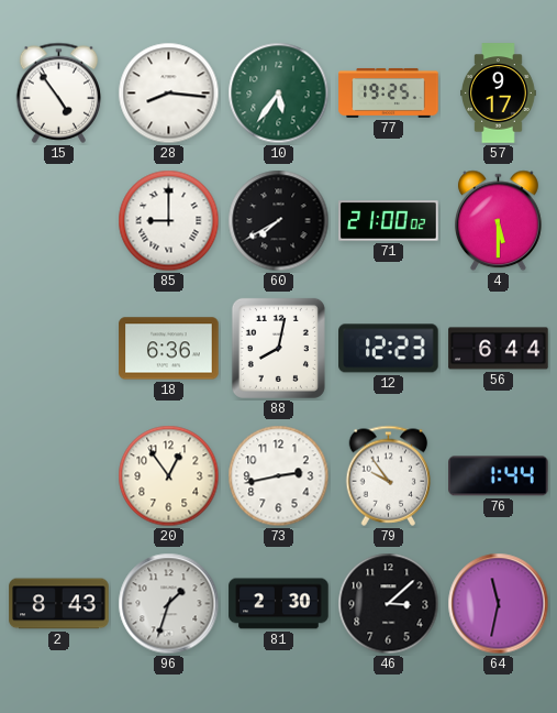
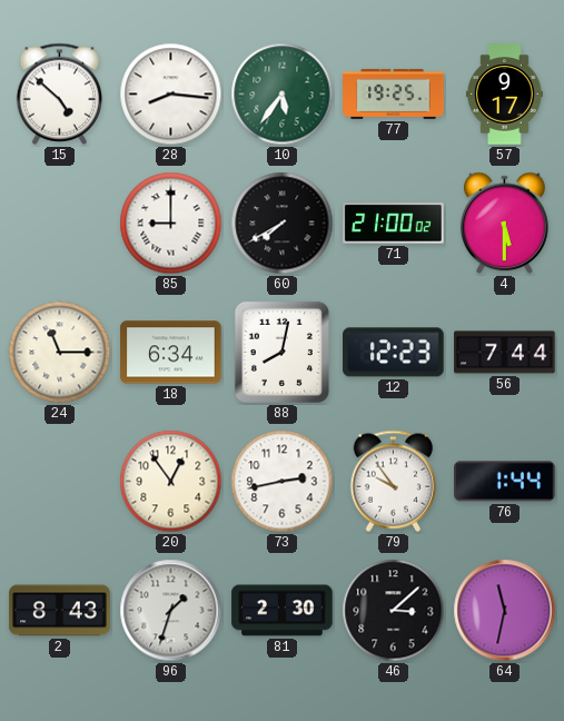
15: 4:54 -> 4:52
24: none -> 11:15
18: 6:36 -> 6:34
56: 6:44 -> 7:44
